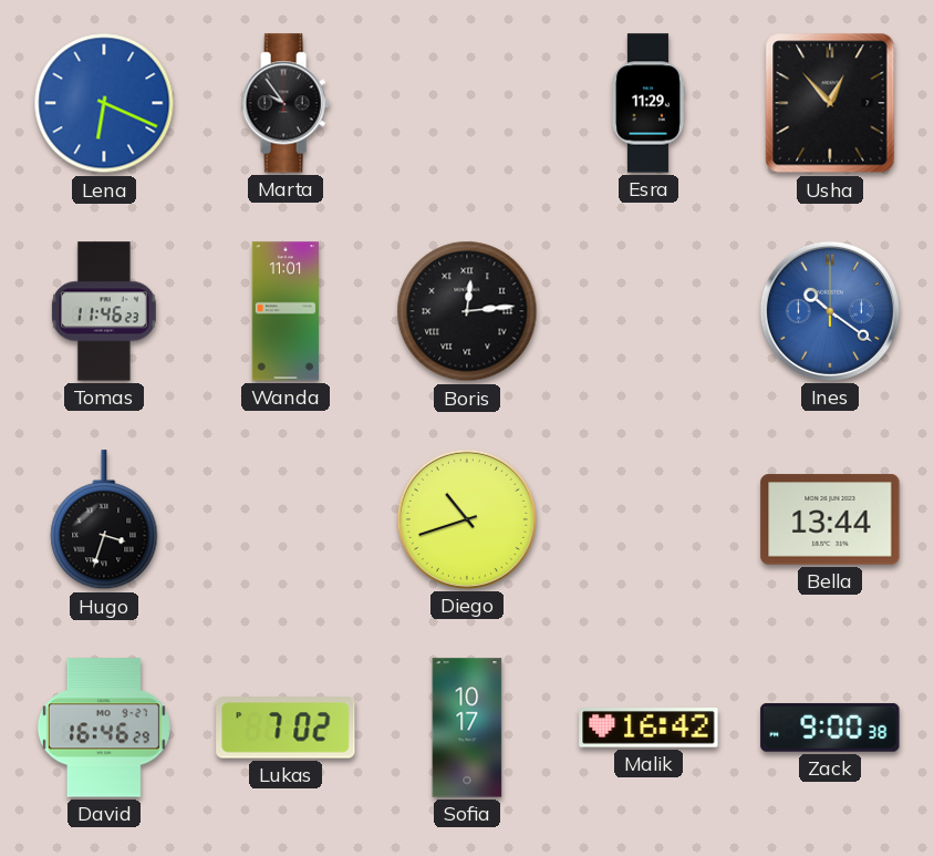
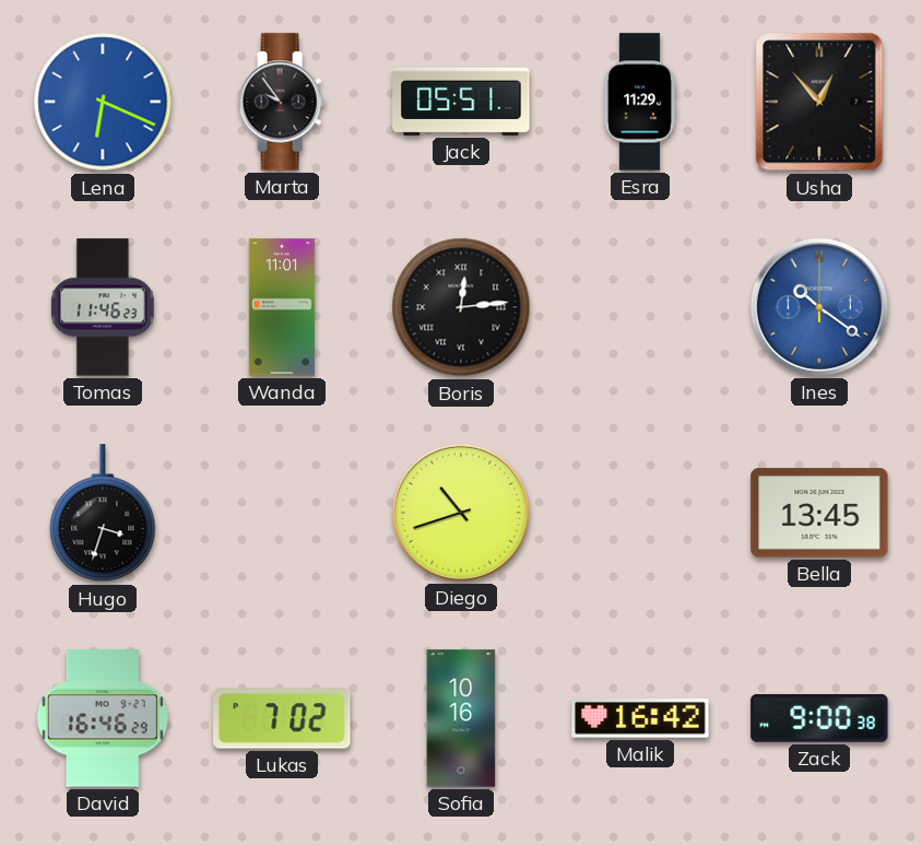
Jack: none -> 05:51
Bella: 13:44 -> 13:45
Sofia: 10:17 -> 10:16
